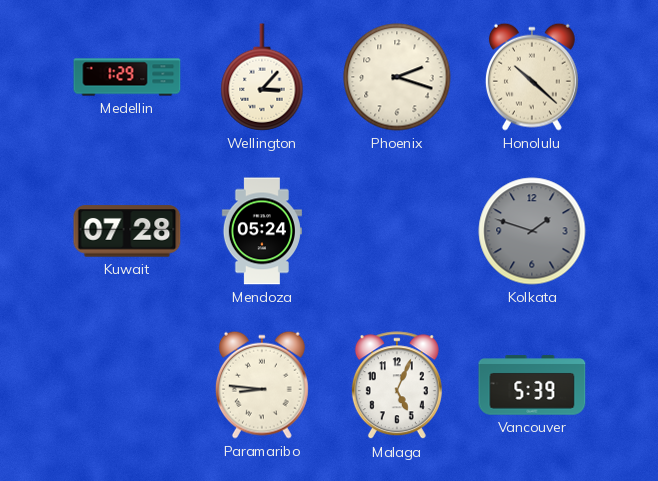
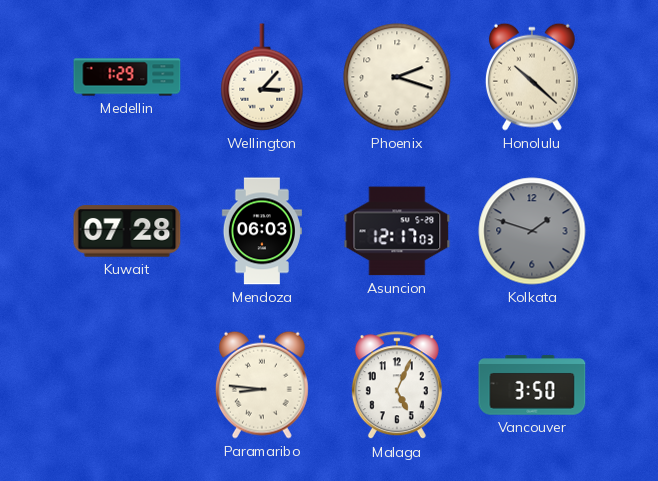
Mendoza: 05:24 -> 06:03
Asuncion: none -> 12:17
Vancouver: 5:39 -> 3:50
